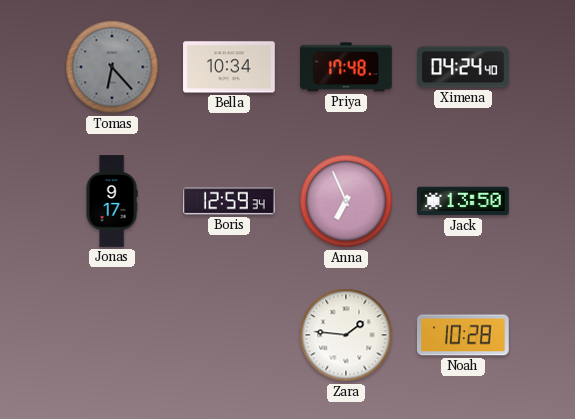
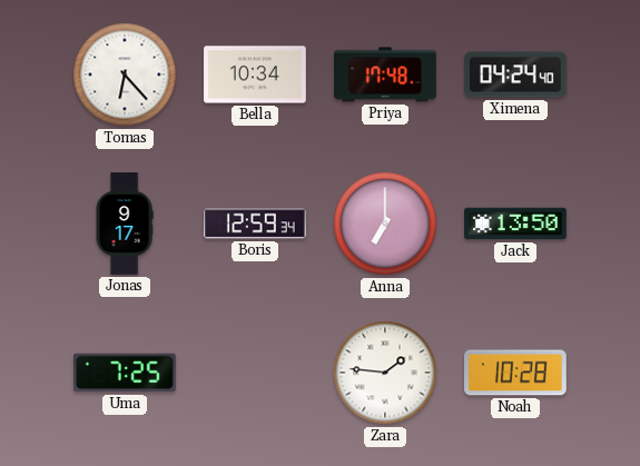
Tomas dial: grey -> white
Anna: 6:56 -> 7:00
Uma: none -> 7:25
